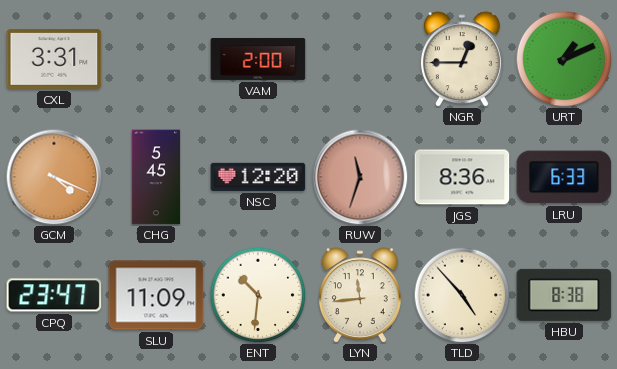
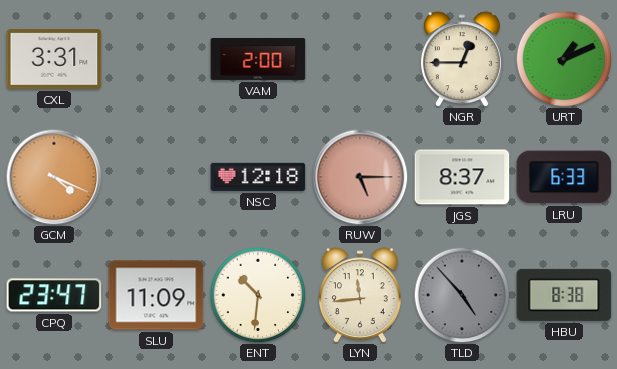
CHG: 5:45 -> none
NSC: 12:20 -> 12:18
RUW: 11:33 -> 5:15
JGS: 8:36 -> 8:37
TLD dial: cream -> grey
